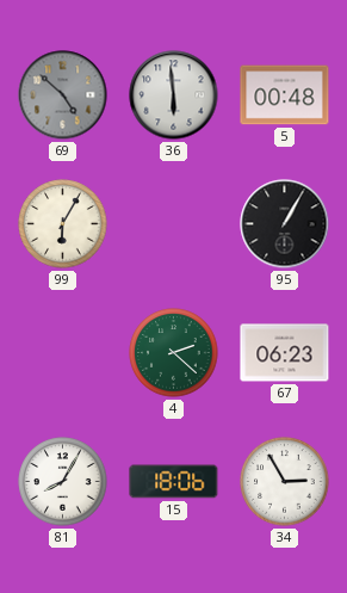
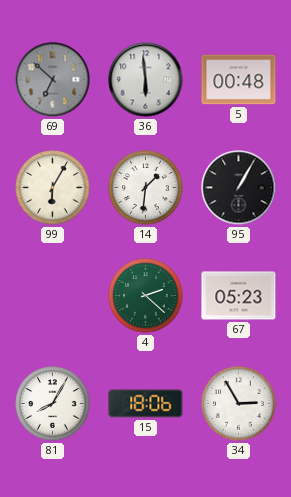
69: 4:52 -> 6:52
14: none -> 1:31
67: 06:23 -> 05:23
